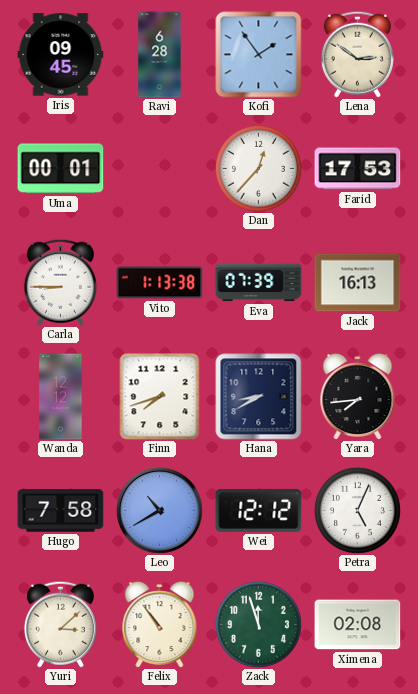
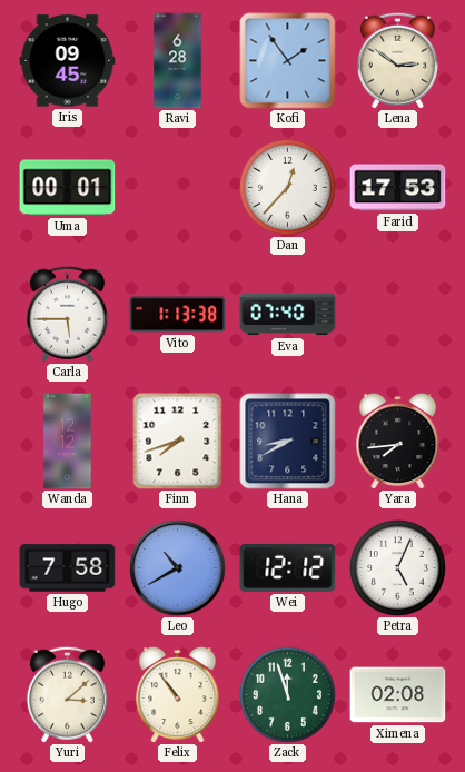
Carla: 8:45 -> 5:45
Eva: 07:39 -> 07:40
Jack: 16:13 -> none
